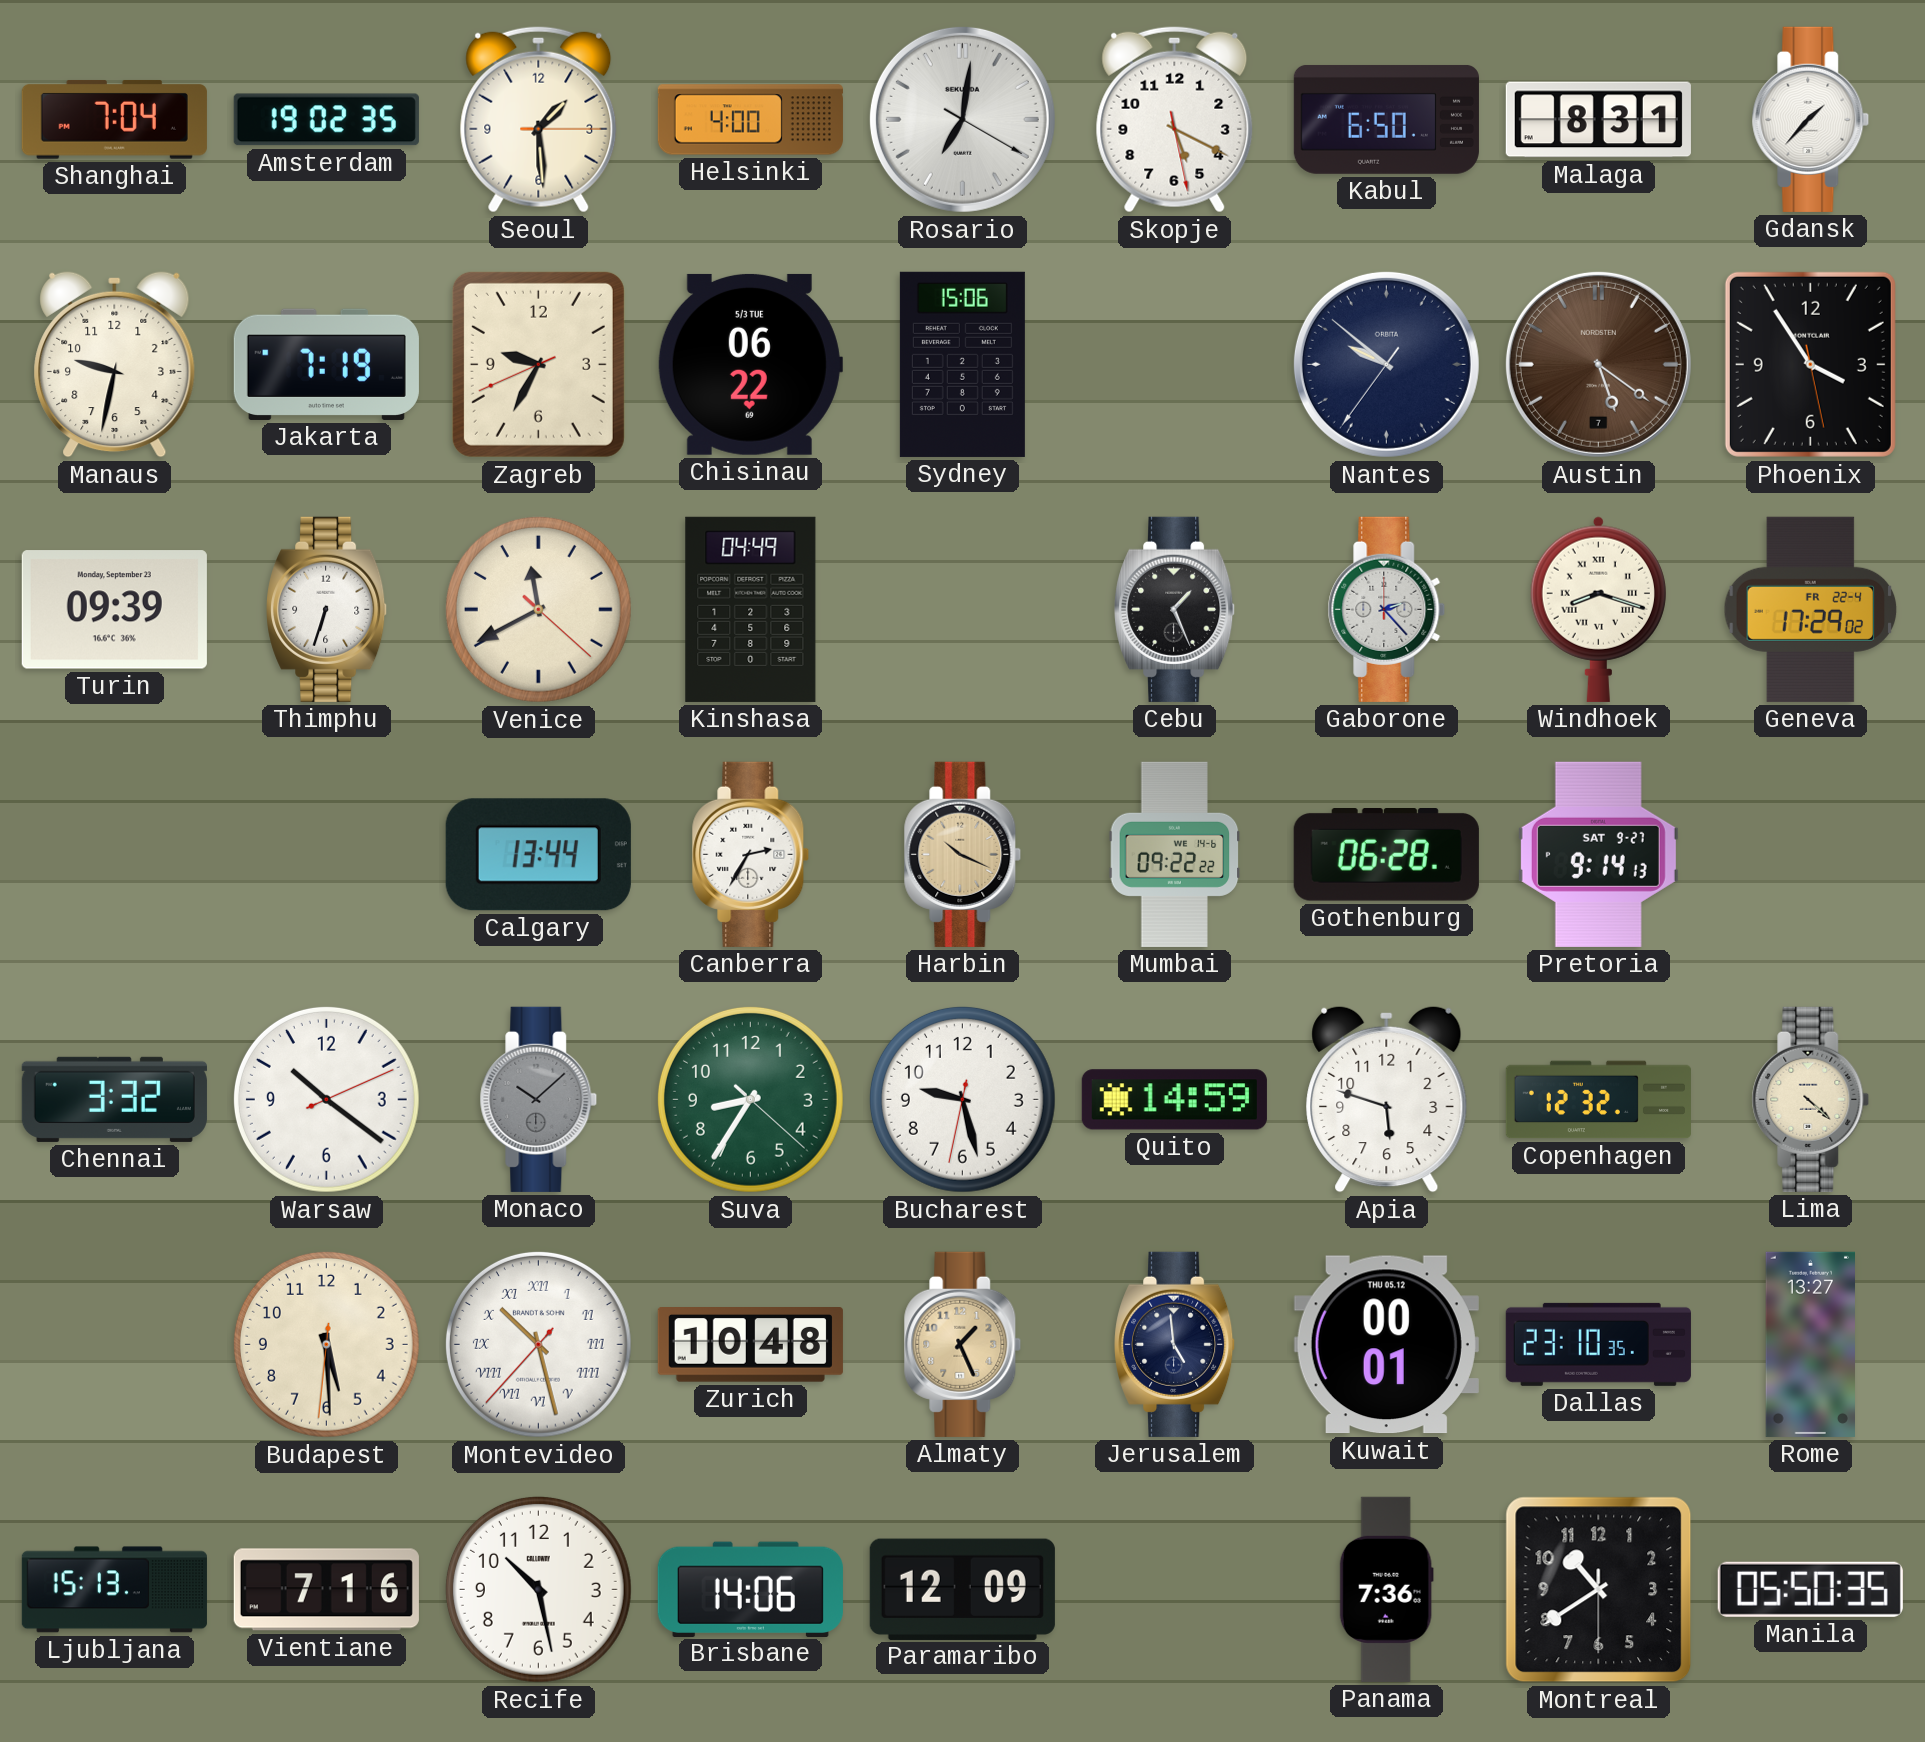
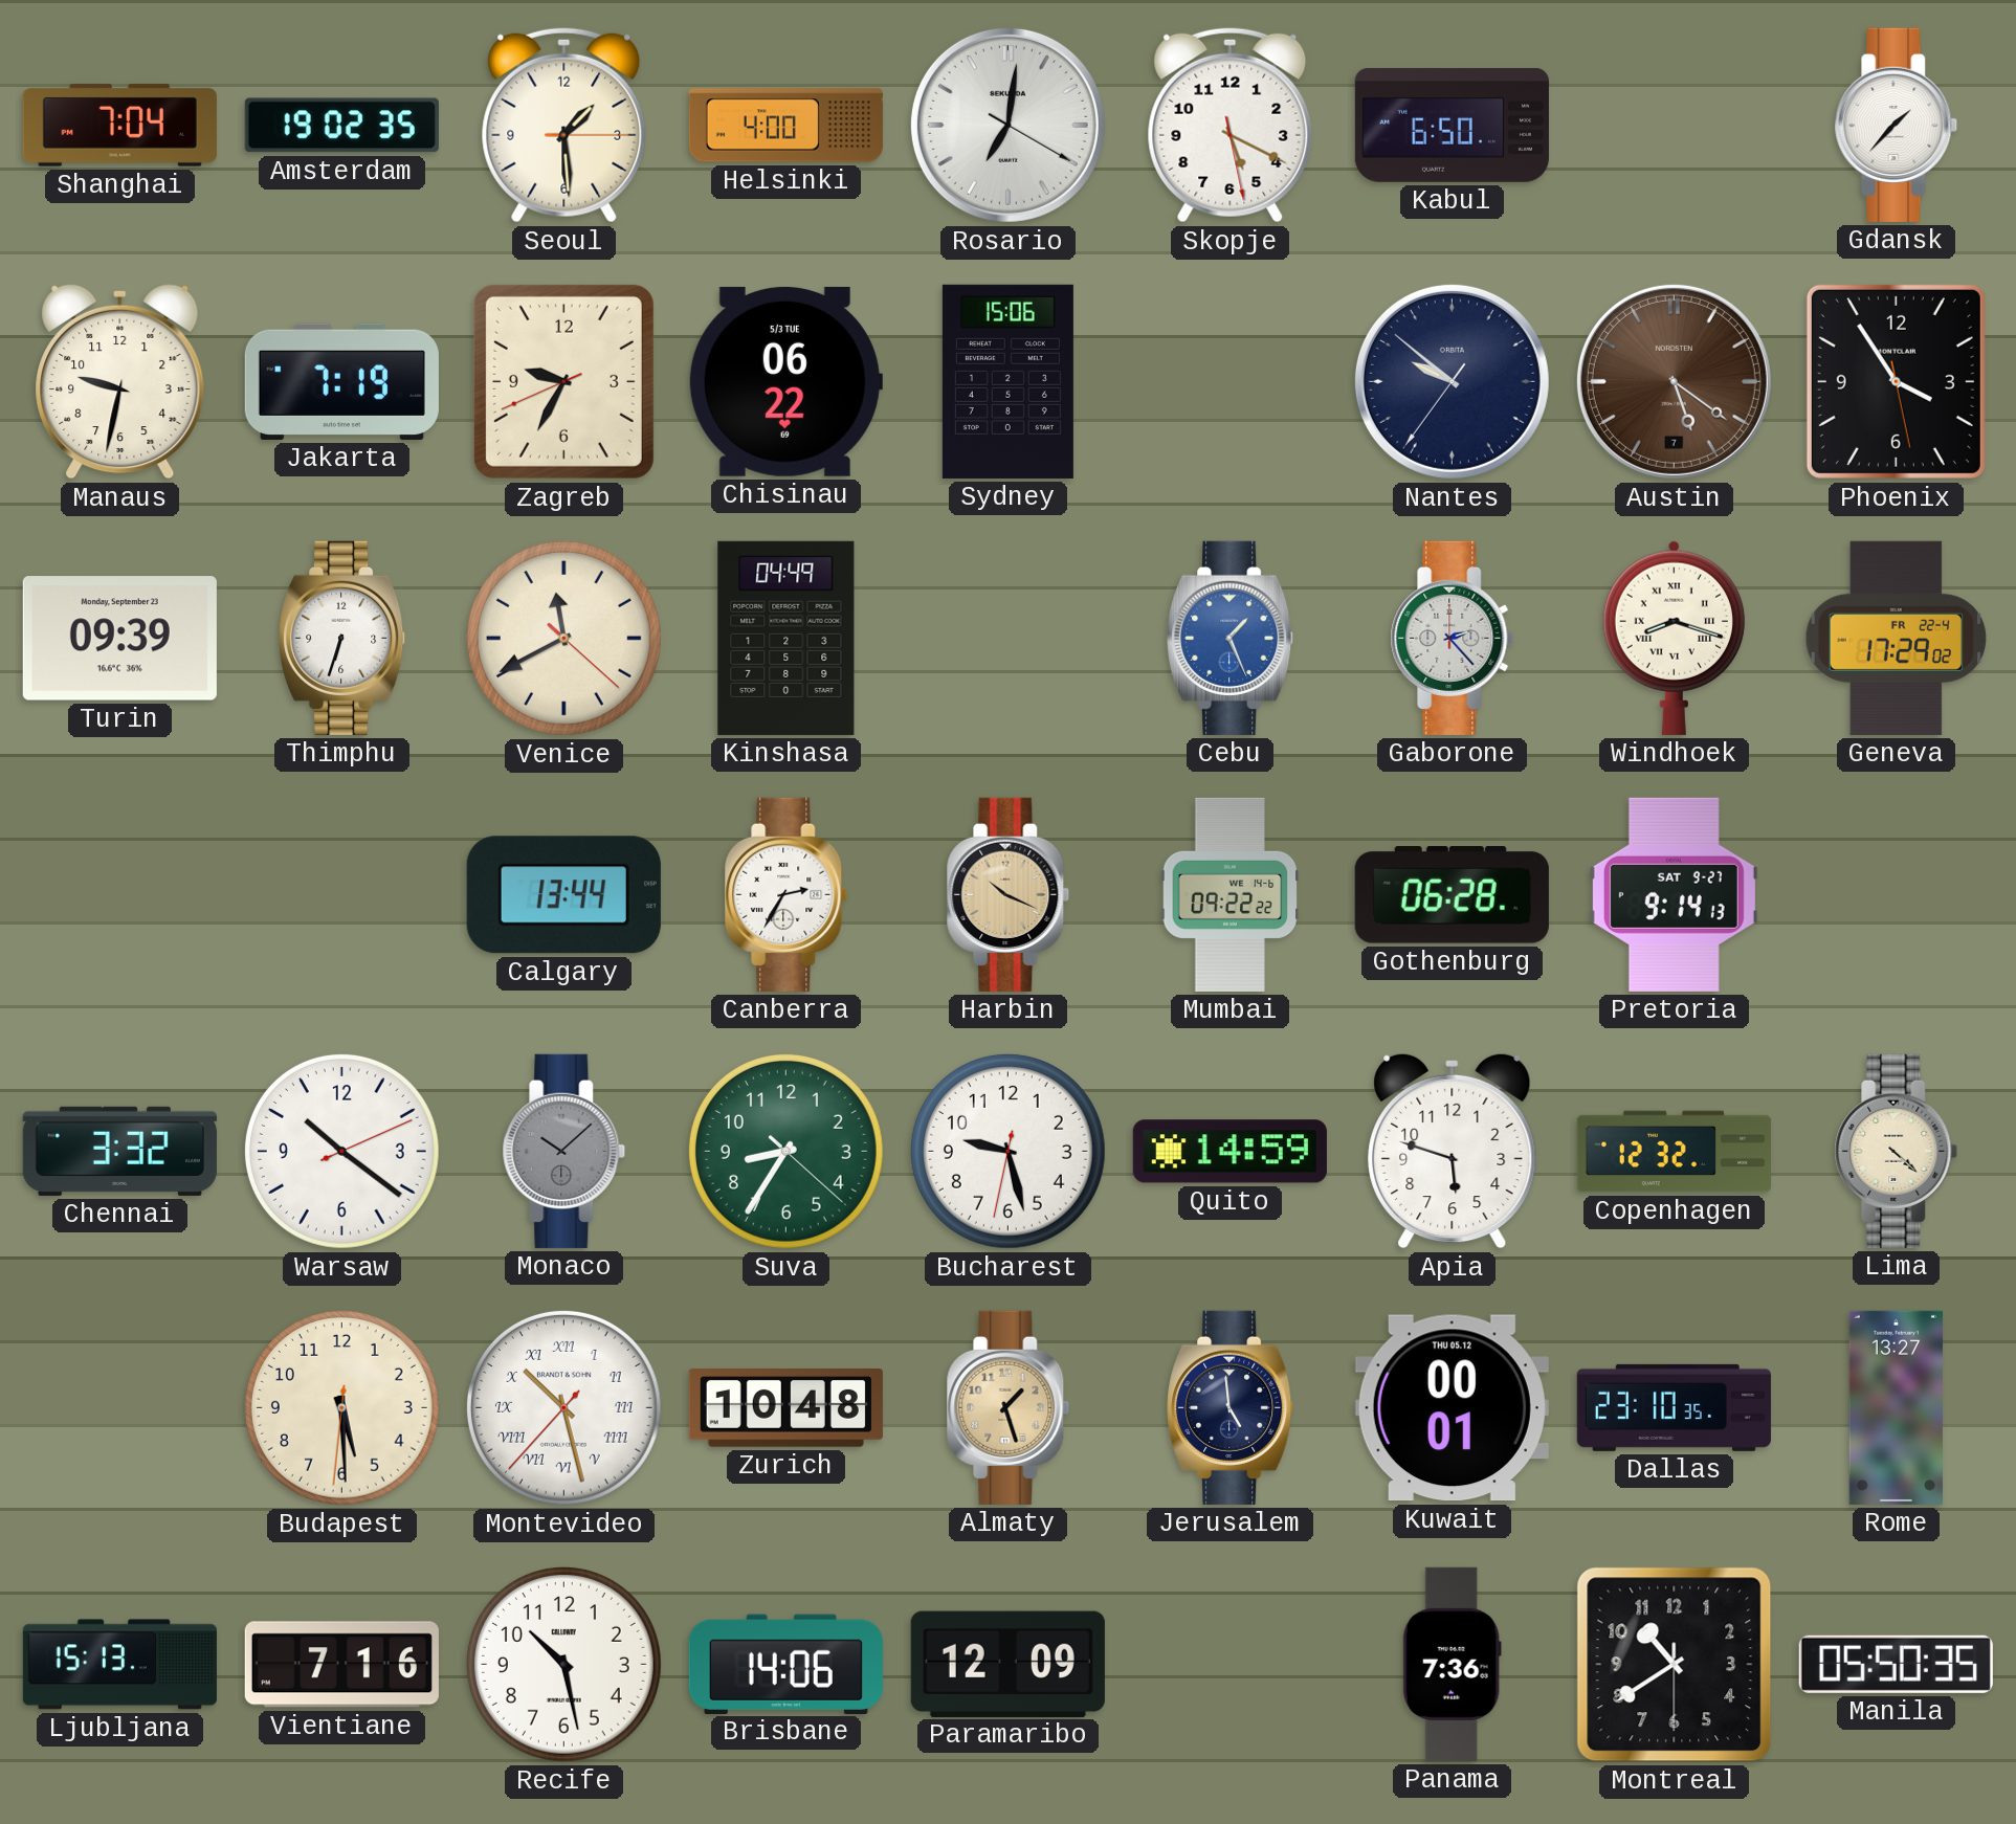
Malaga: 8:31 -> none
Cebu dial: black -> blue
Almaty: 1:26 -> 1:27
